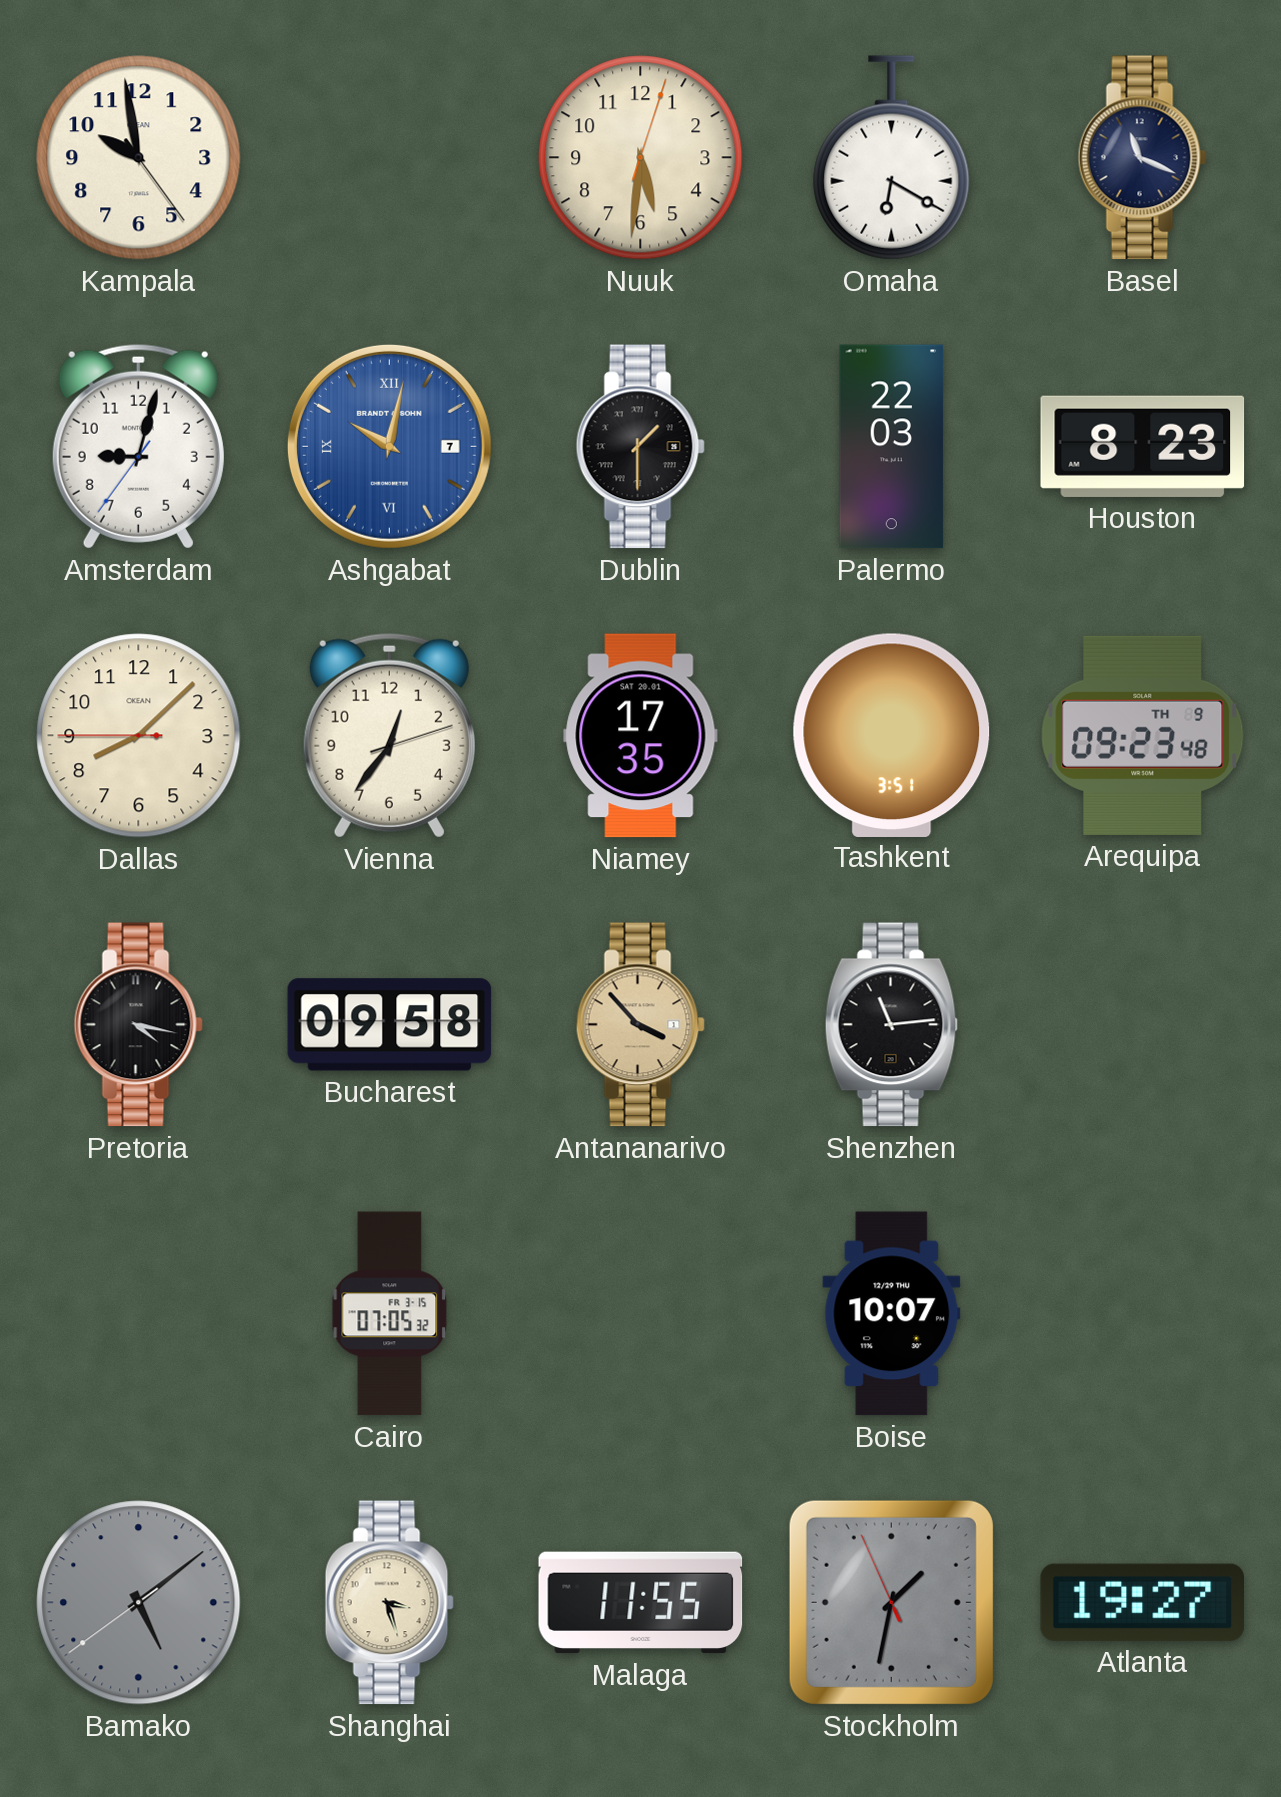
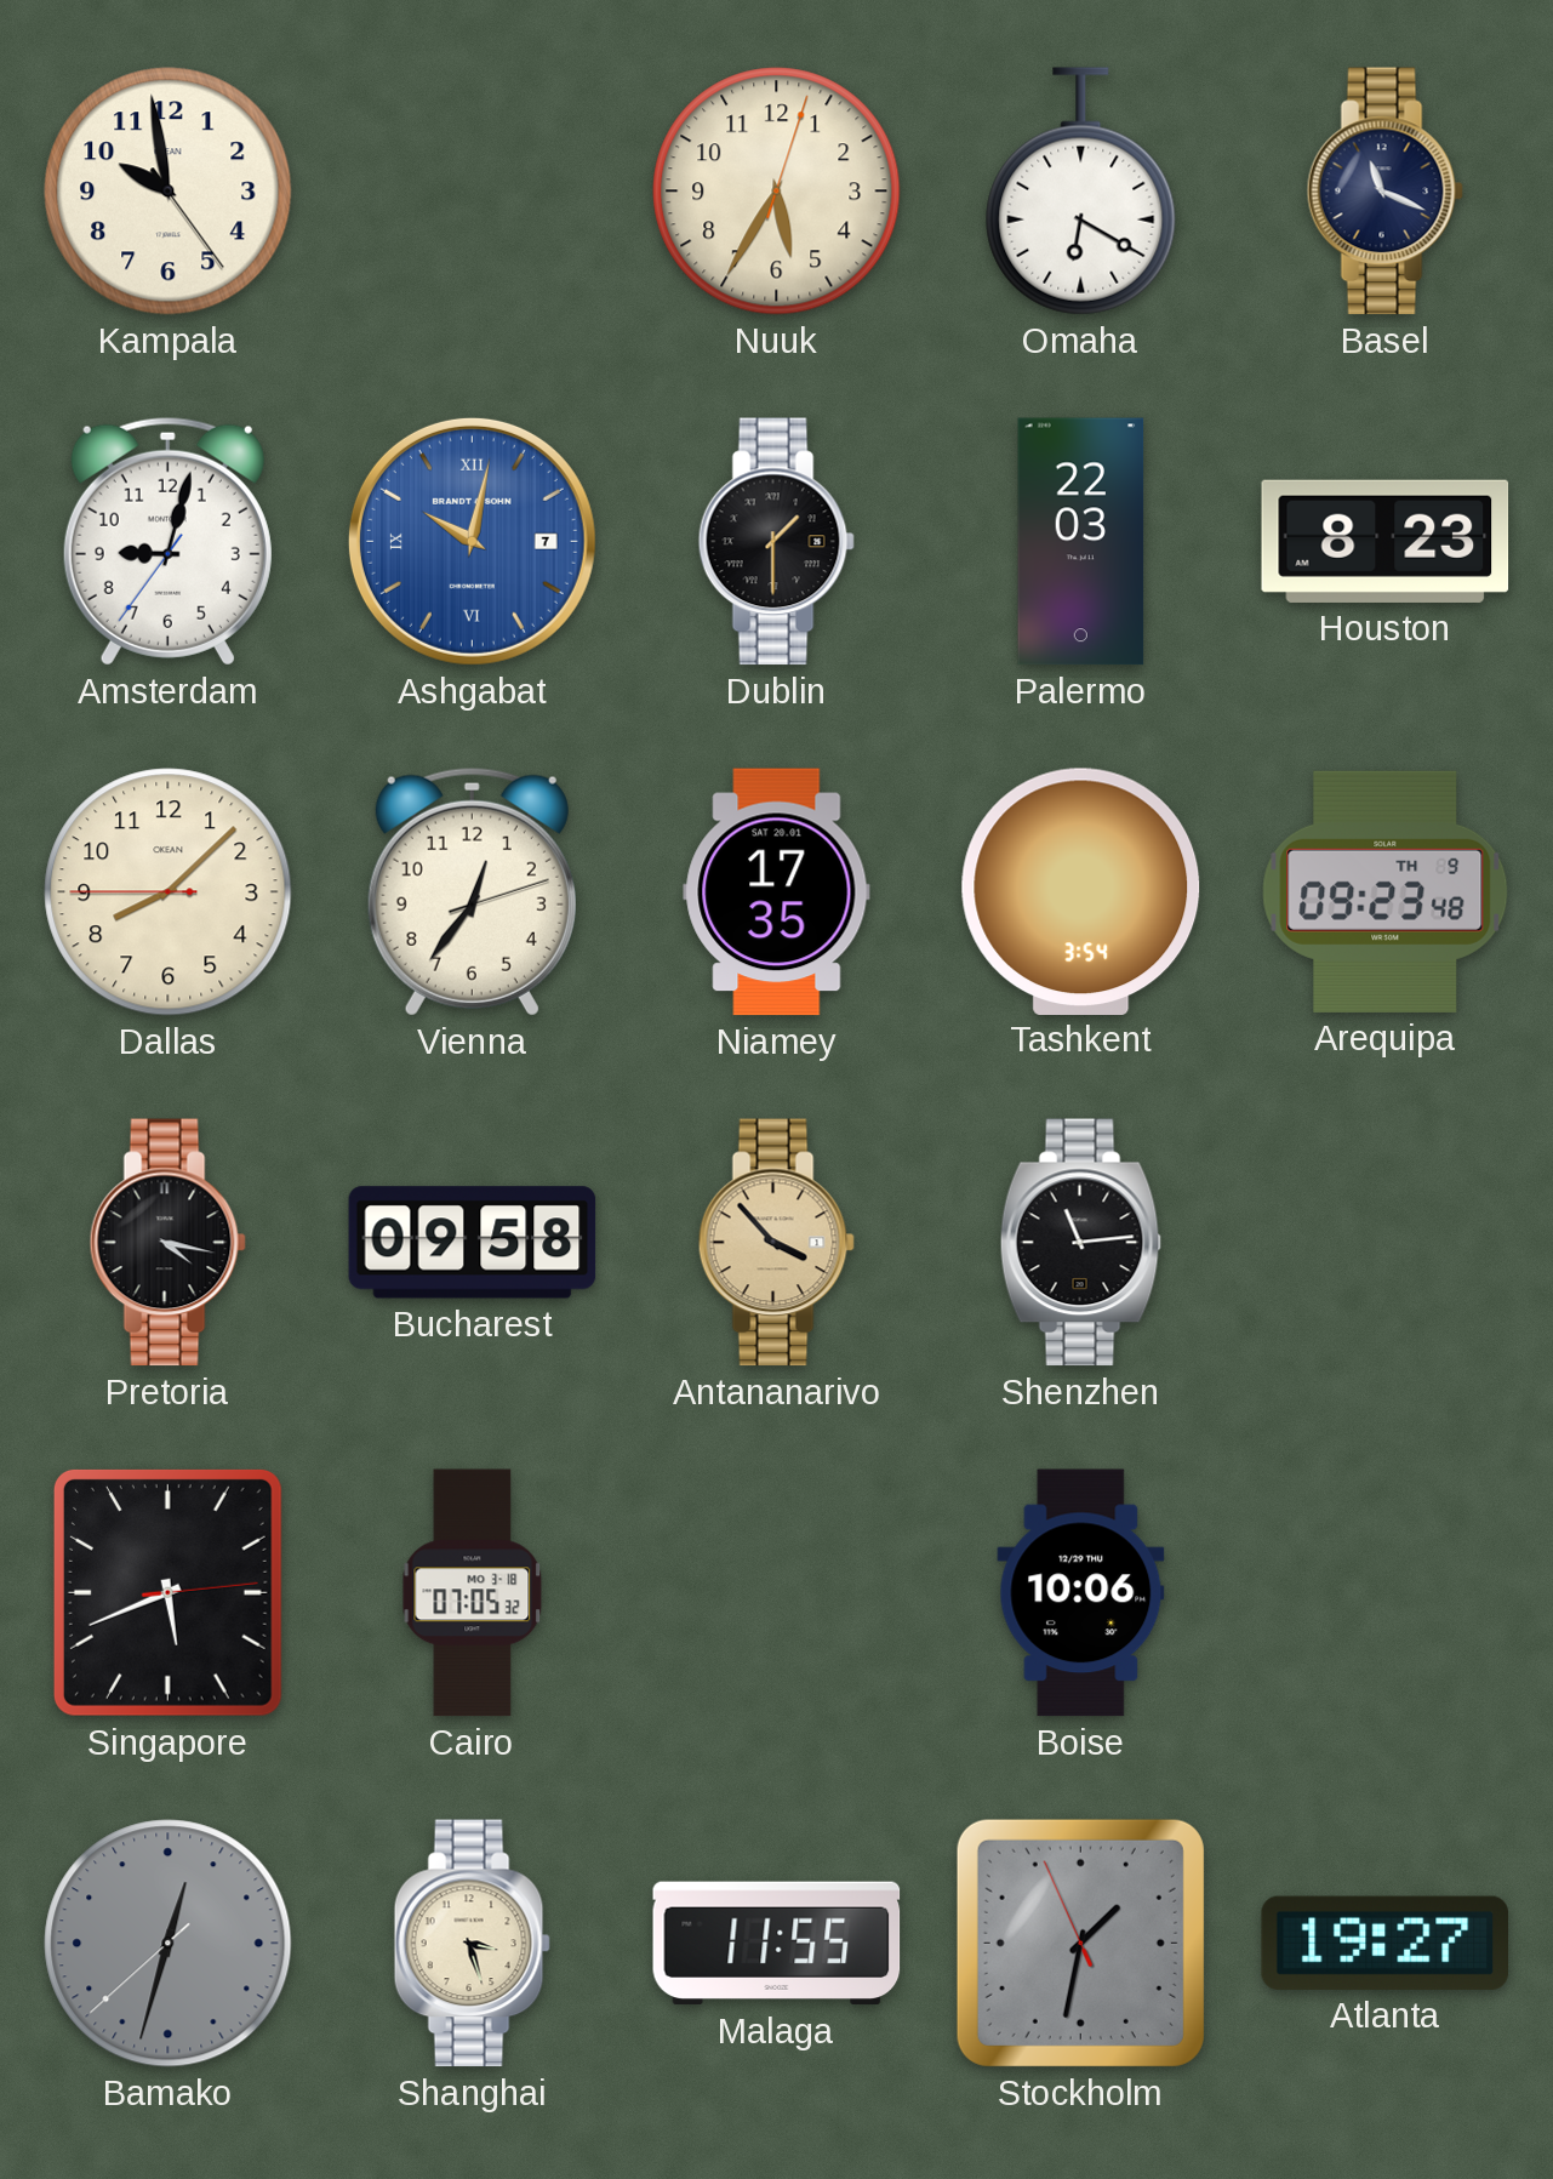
Nuuk: 5:31 -> 5:35
Tashkent: 3:51 -> 3:54
Singapore: none -> 5:41
Cairo date: FR 3-15 -> MO 3-18
Boise: 10:07 -> 10:06
Bamako: 5:08 -> 12:32
